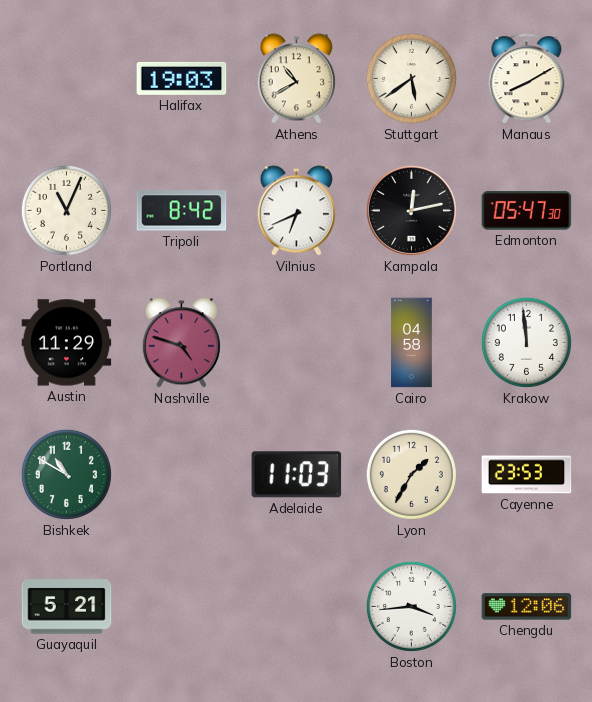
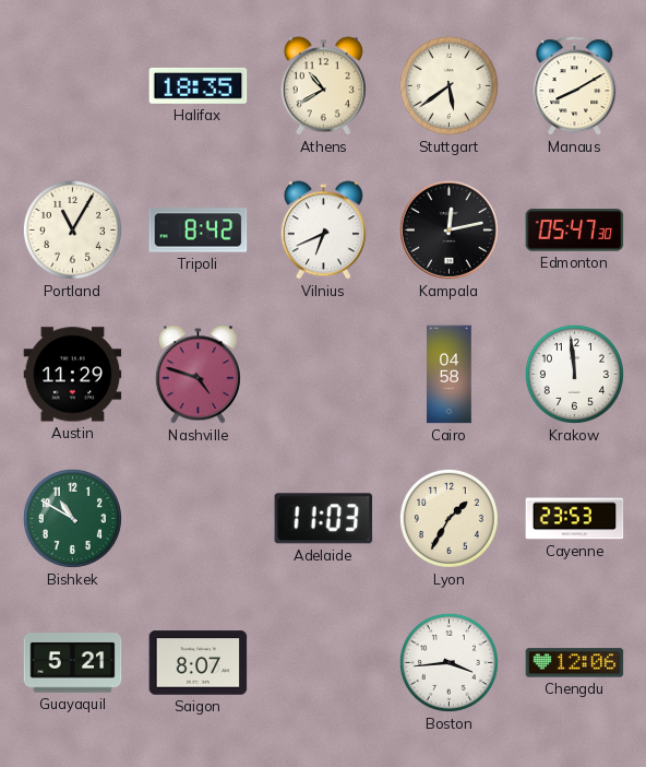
Halifax: 19:03 -> 18:35
Portland: 11:04 -> 11:05
Saigon: none -> 8:07
